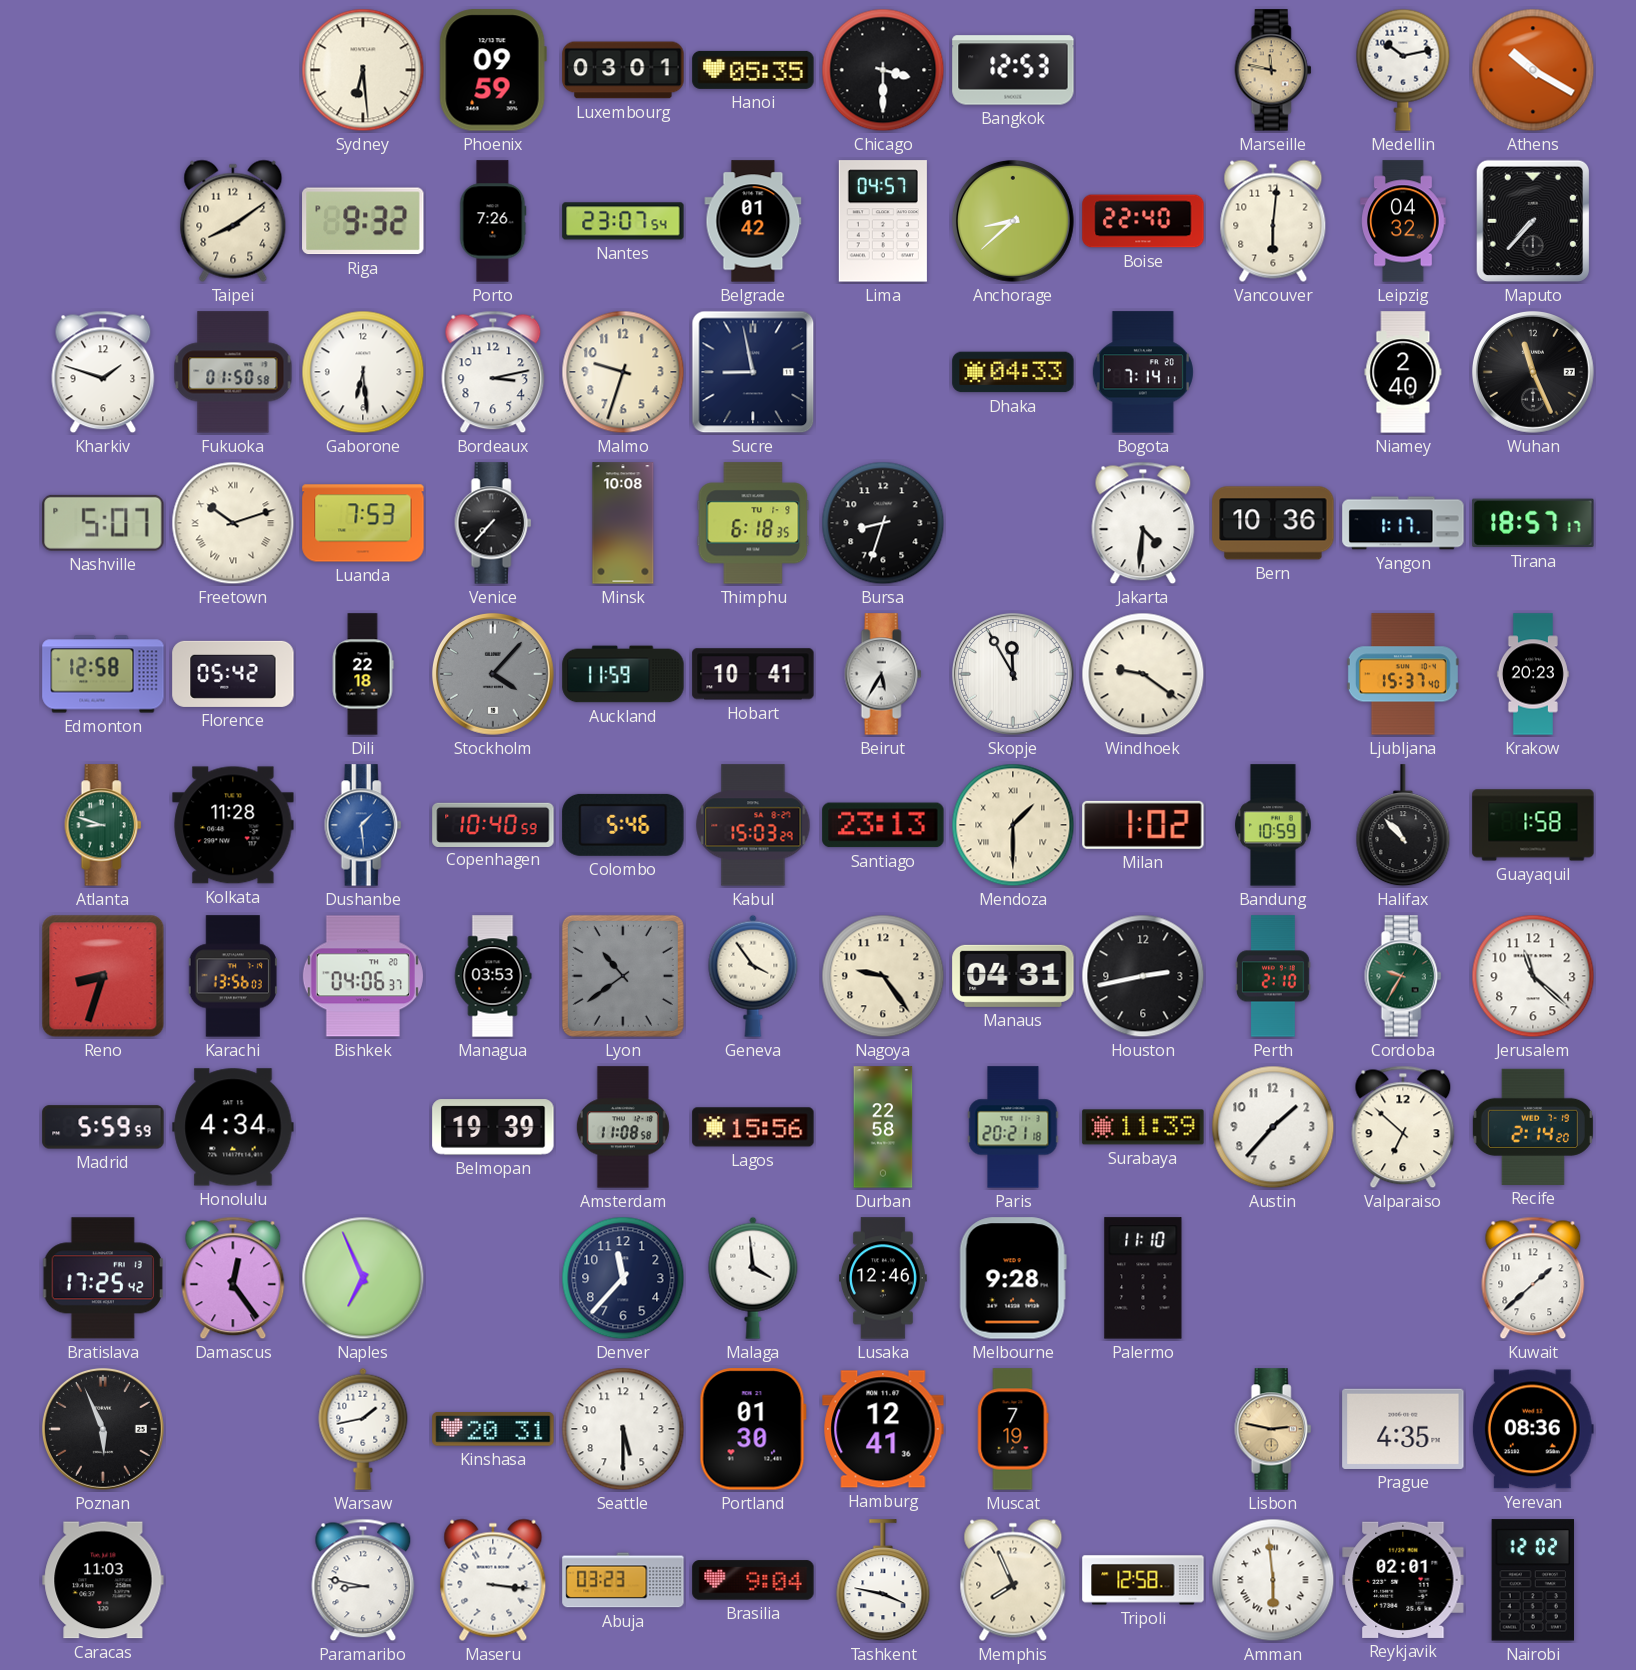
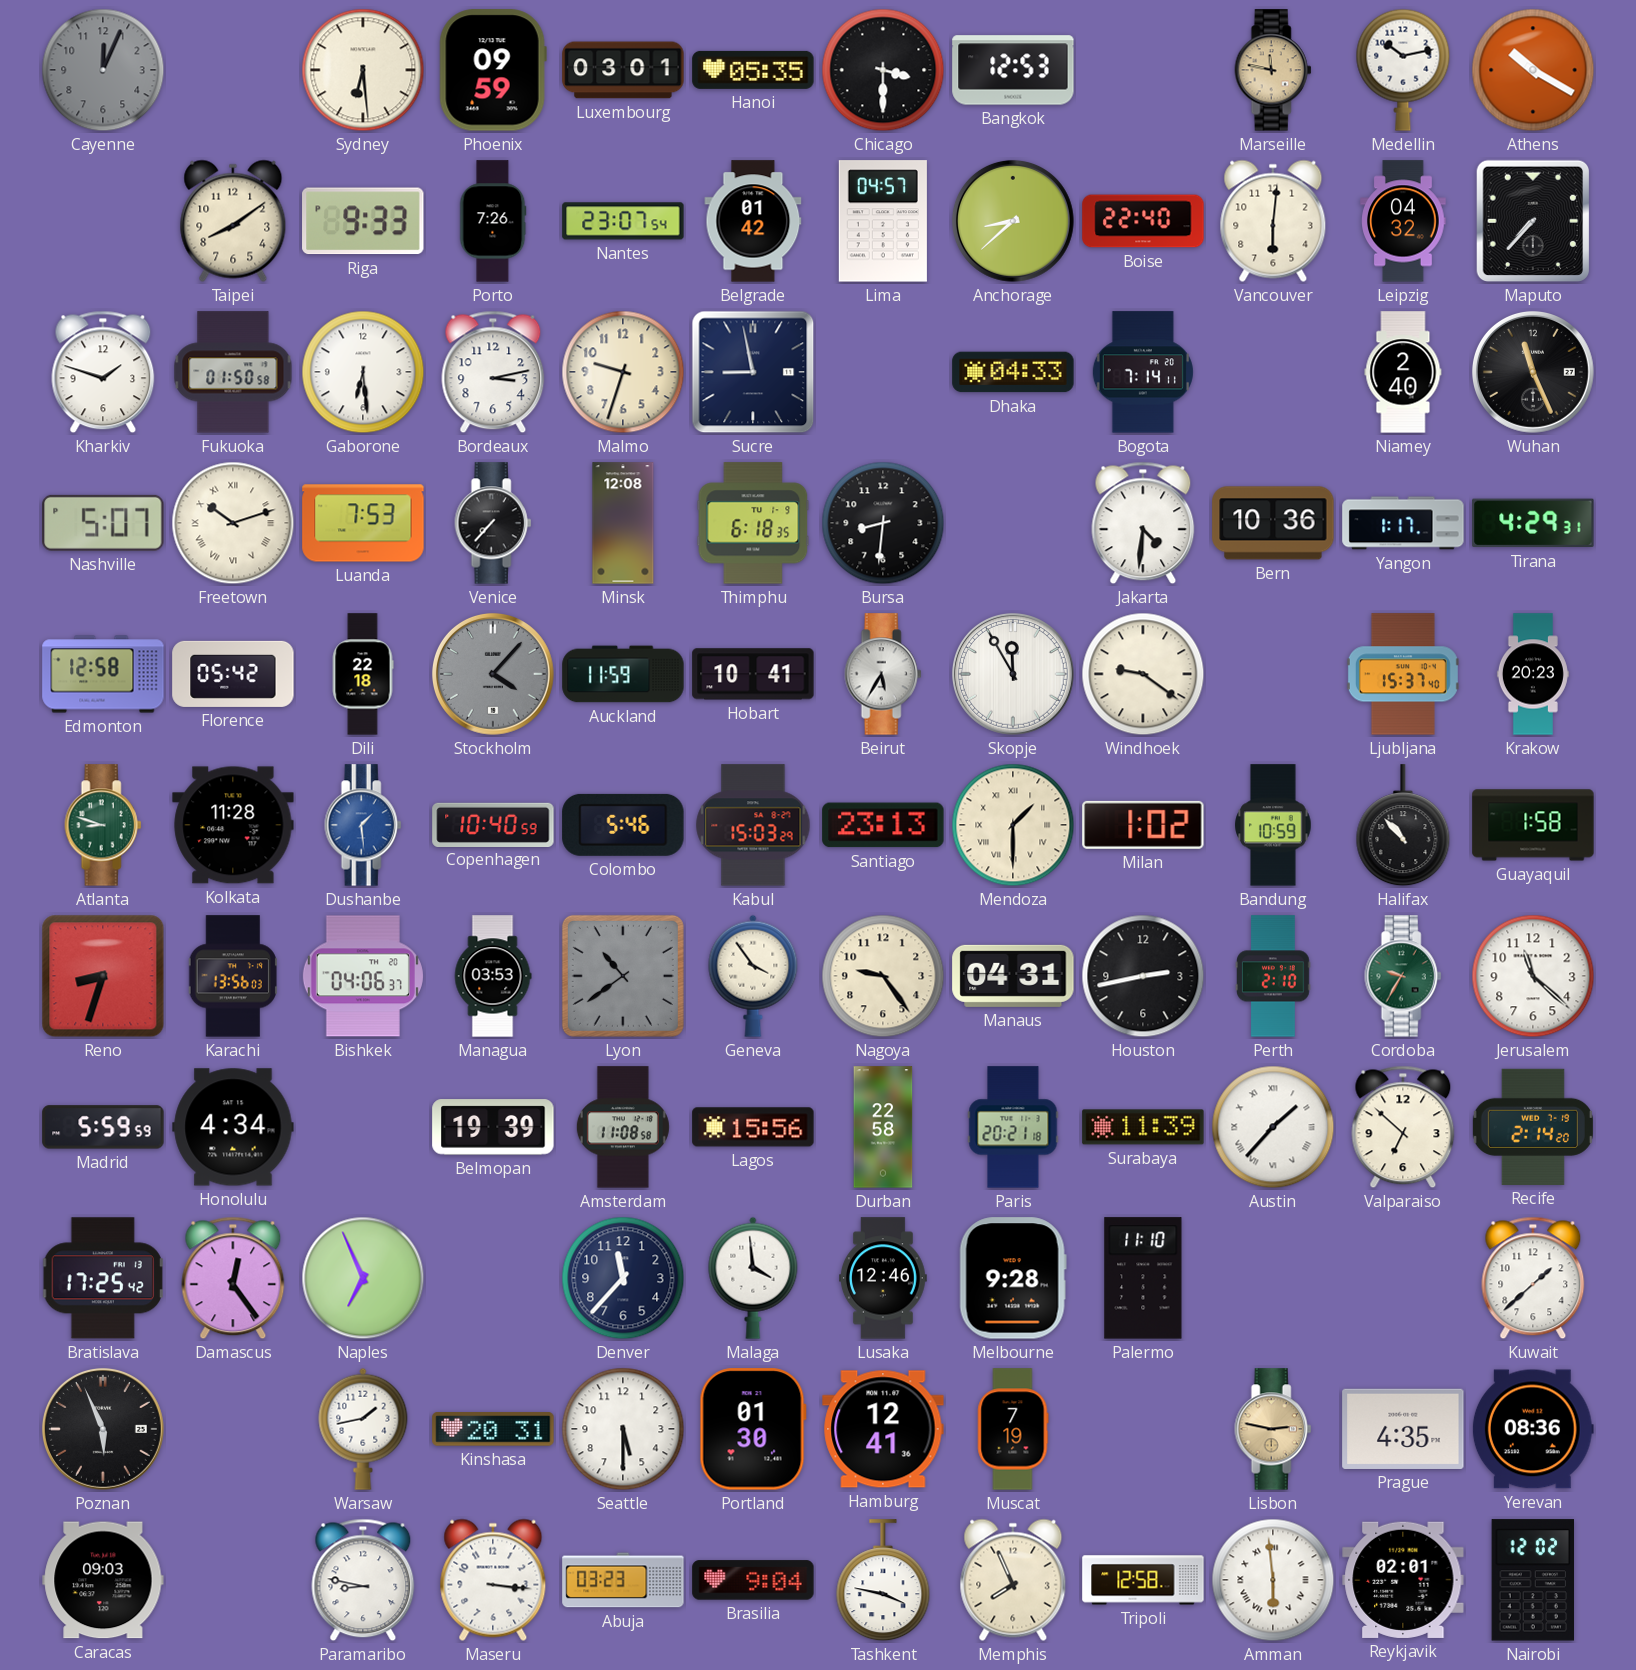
Cayenne: none -> 12:04
Riga: 9:32 -> 9:33
Minsk: 10:08 -> 12:08
Bursa: 8:33 -> 8:31
Tirana: 18:57 -> 4:29
Austin numerals: Arabic -> Roman
Caracas: 11:03 -> 09:03
